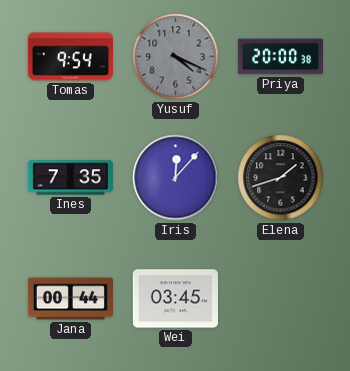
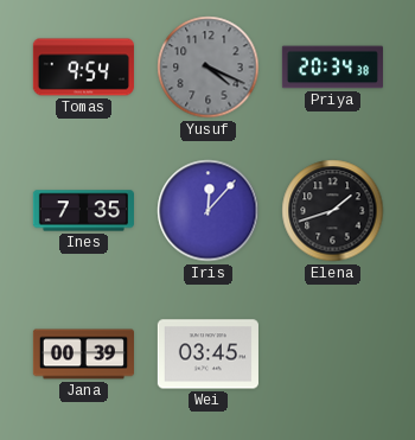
Priya: 20:00 -> 20:34
Jana: 00:44 -> 00:39
